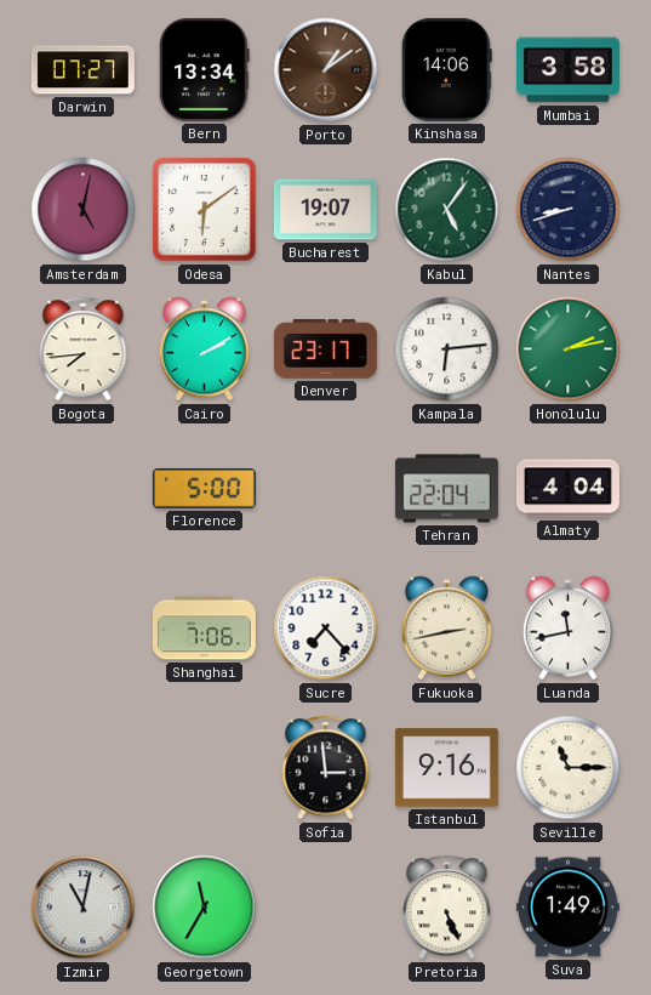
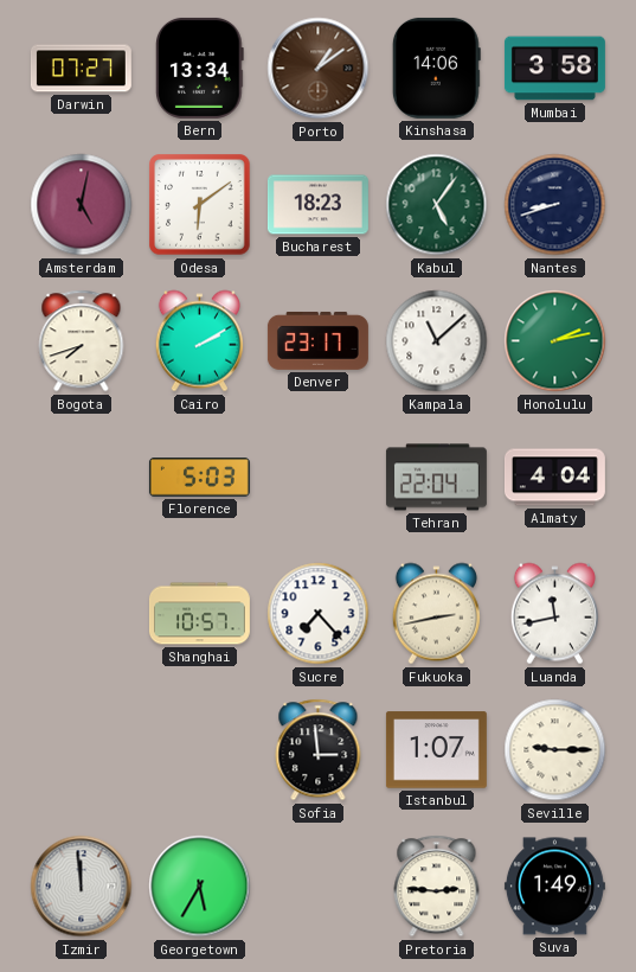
Bucharest: 19:07 -> 18:23
Bogota: 7:44 -> 7:42
Kampala: 6:14 -> 11:08
Florence: 5:00 -> 5:03
Shanghai: 7:06 -> 10:57
Istanbul: 9:16 -> 1:07
Seville: 11:15 -> 9:15
Izmir: 11:02 -> 11:59
Georgetown: 11:35 -> 5:35
Pretoria: 5:26 -> 2:46
